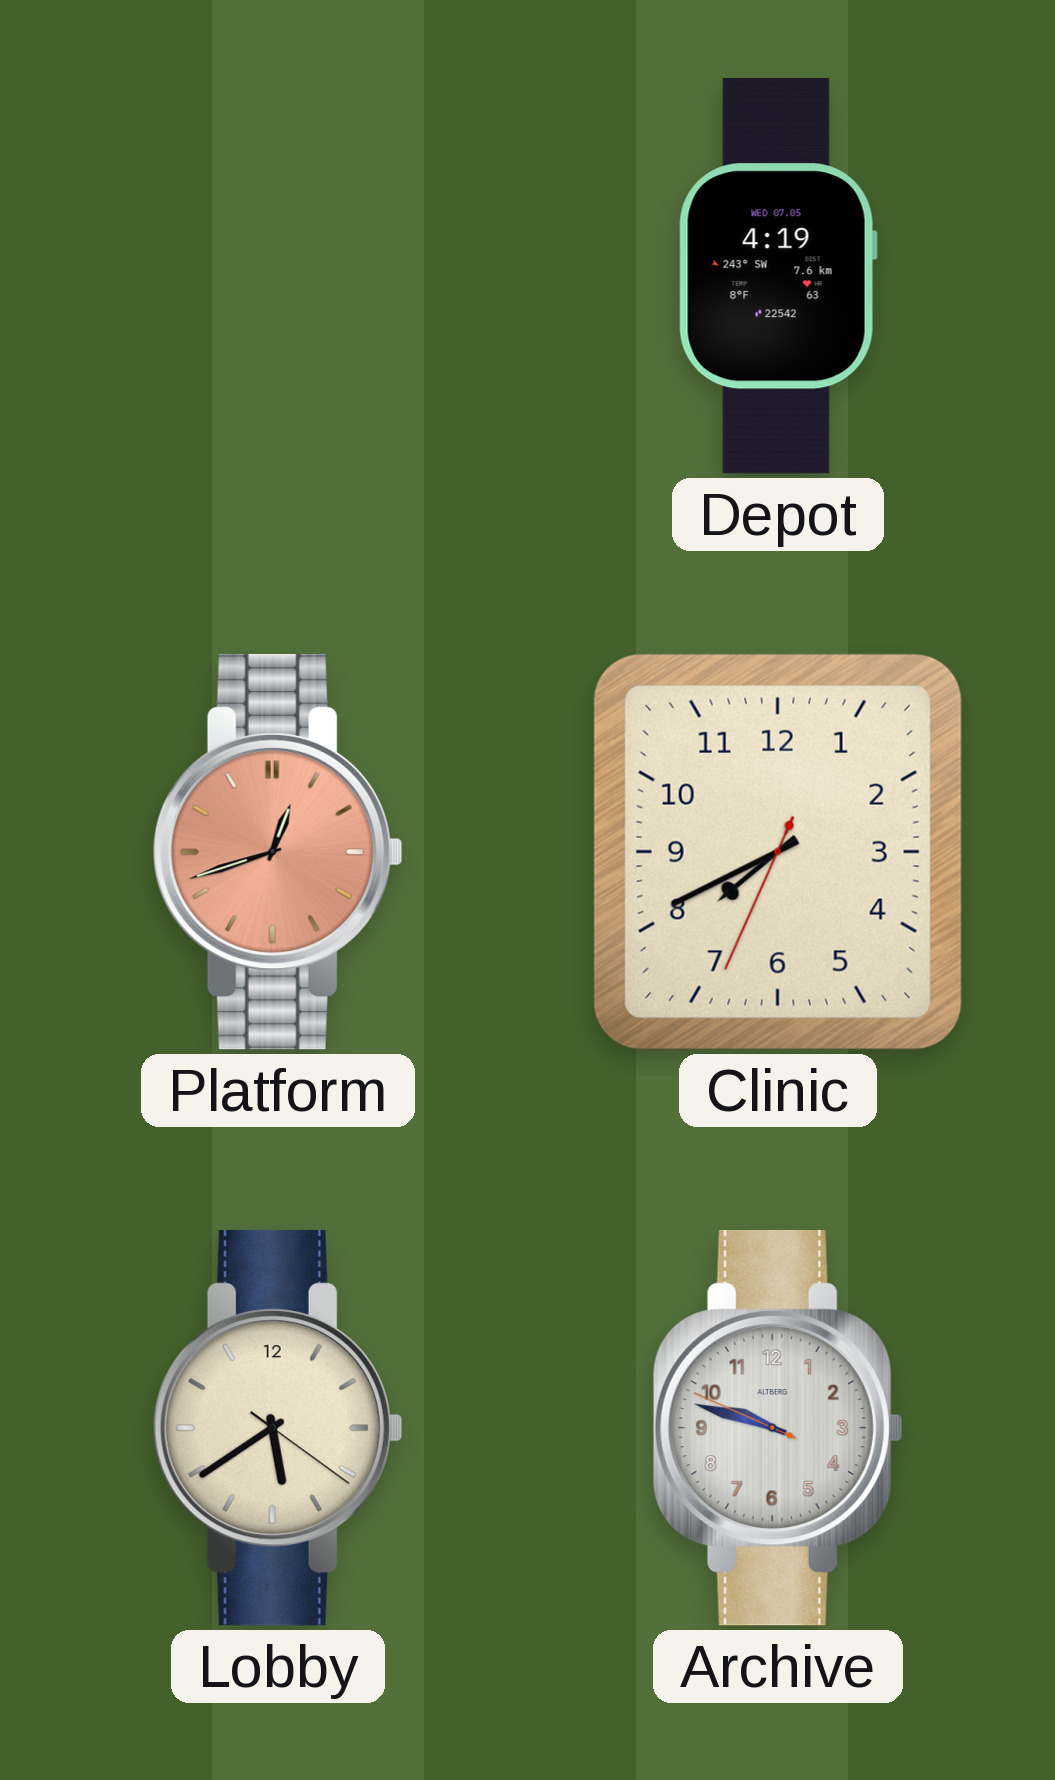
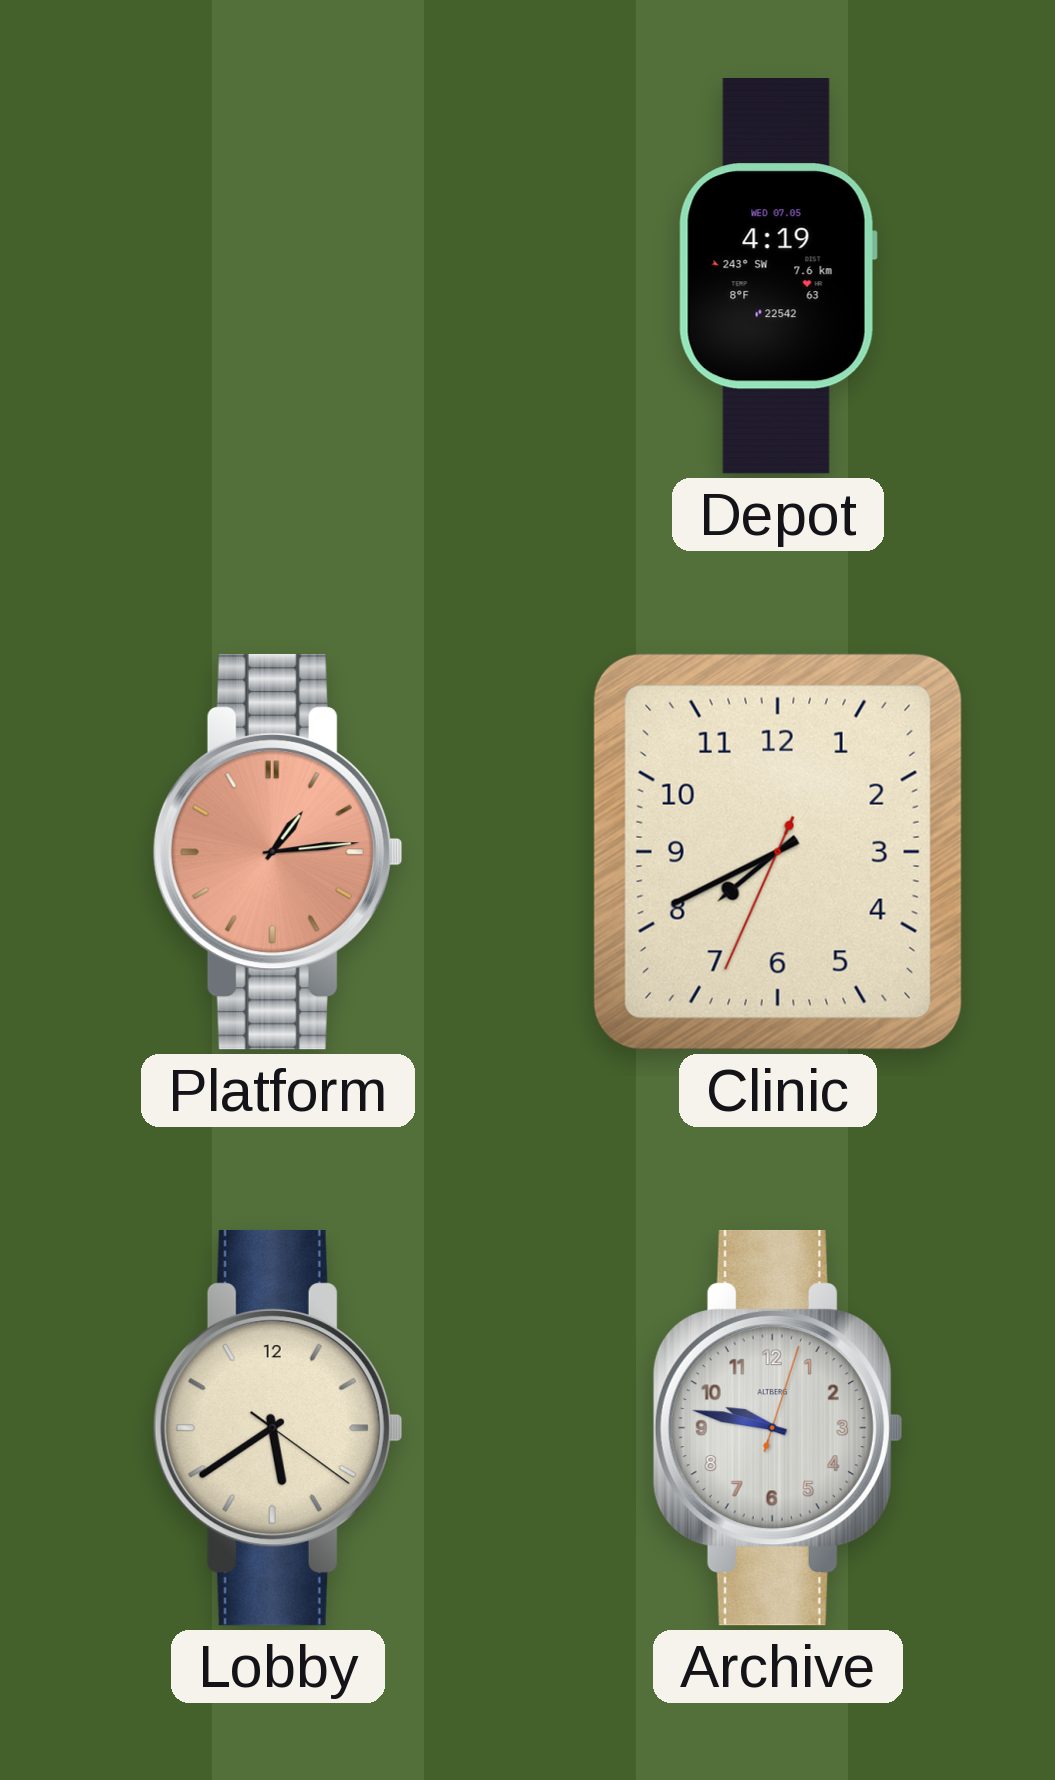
Platform: 12:42 -> 1:14
Archive: 9:47:49 -> 9:47:03
